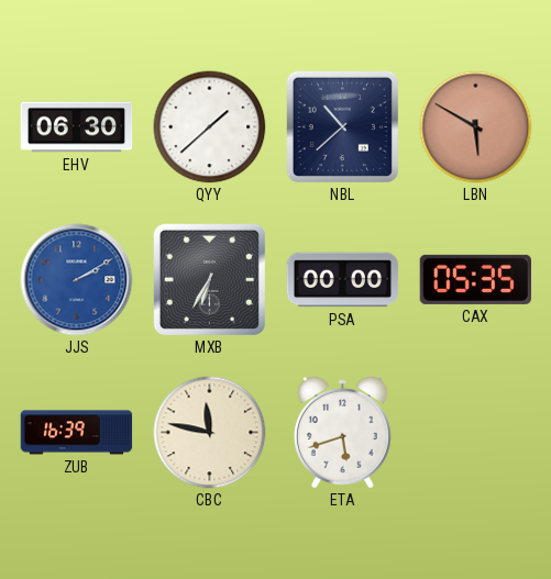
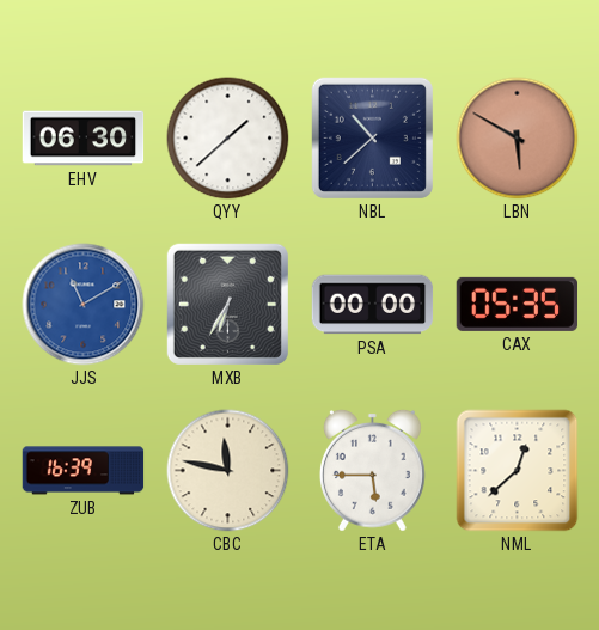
JJS: 2:10 -> 11:10
ETA: 5:42 -> 5:45
NML: none -> 12:38
